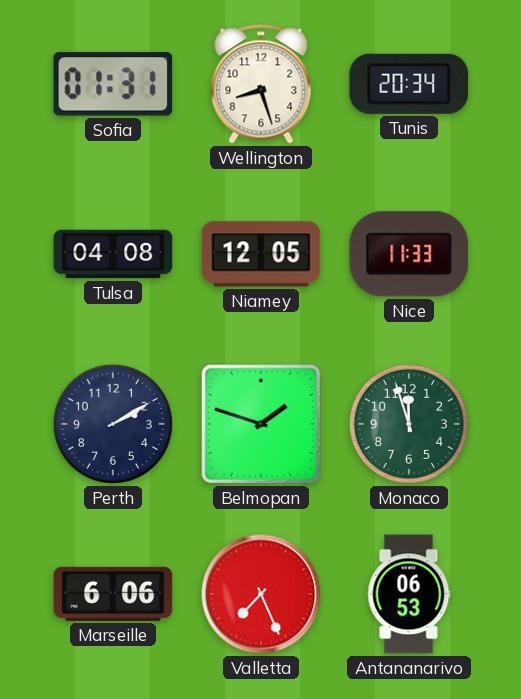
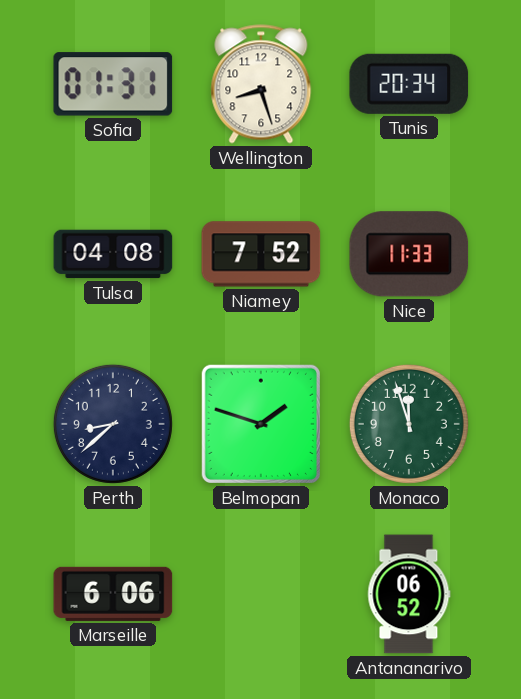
Niamey: 12:05 -> 7:52
Perth: 2:10 -> 8:38
Valletta: 7:26 -> none
Antananarivo: 06:53 -> 06:52
